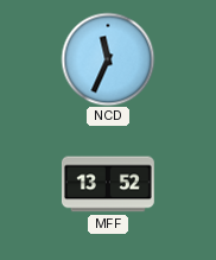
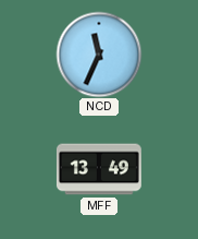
MFF: 13:52 -> 13:49
